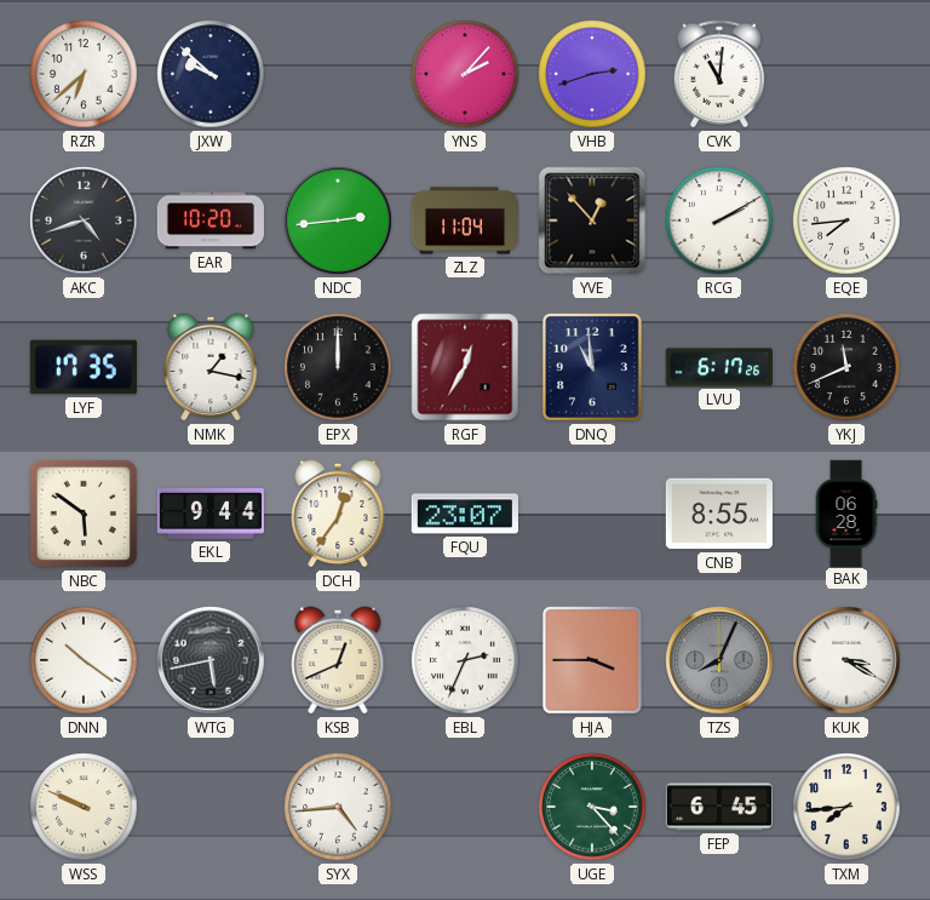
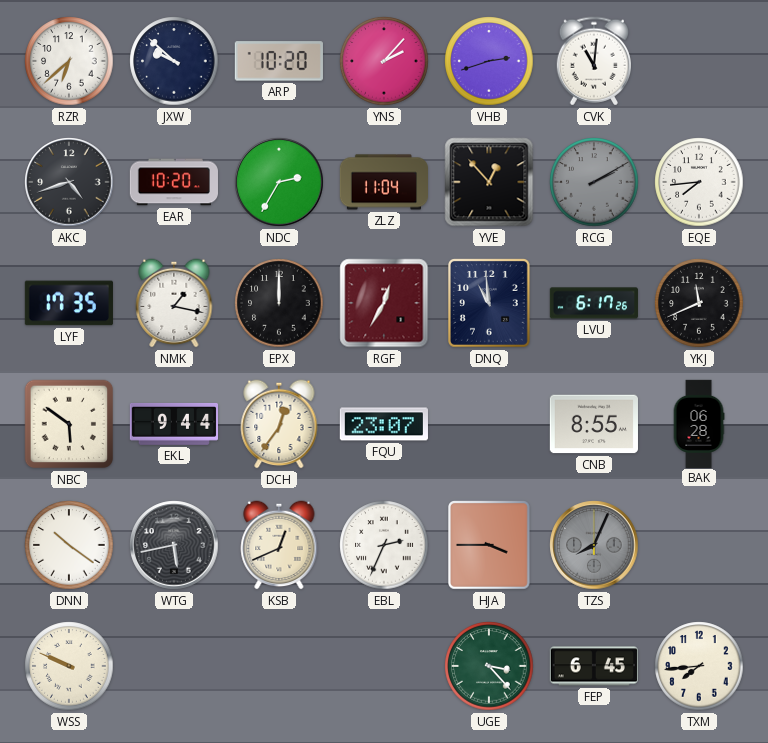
ARP: none -> 10:20
NDC: 2:44 -> 2:35
RCG dial: white -> grey
KUK: 3:20 -> none
SYX: 4:44 -> none
